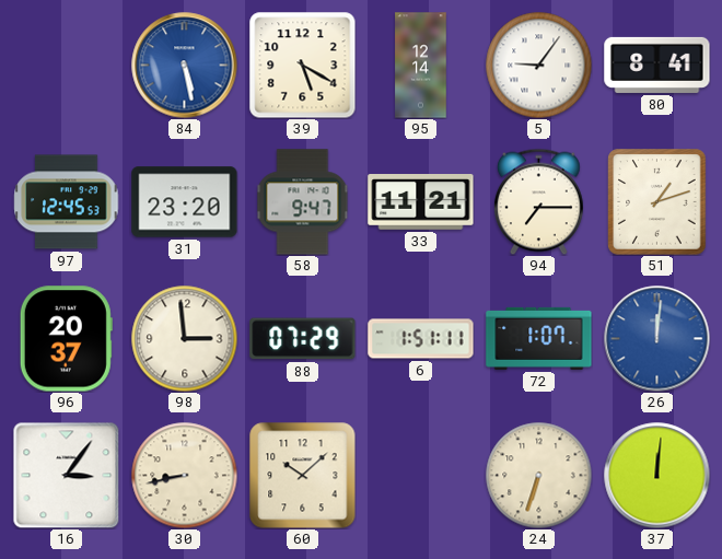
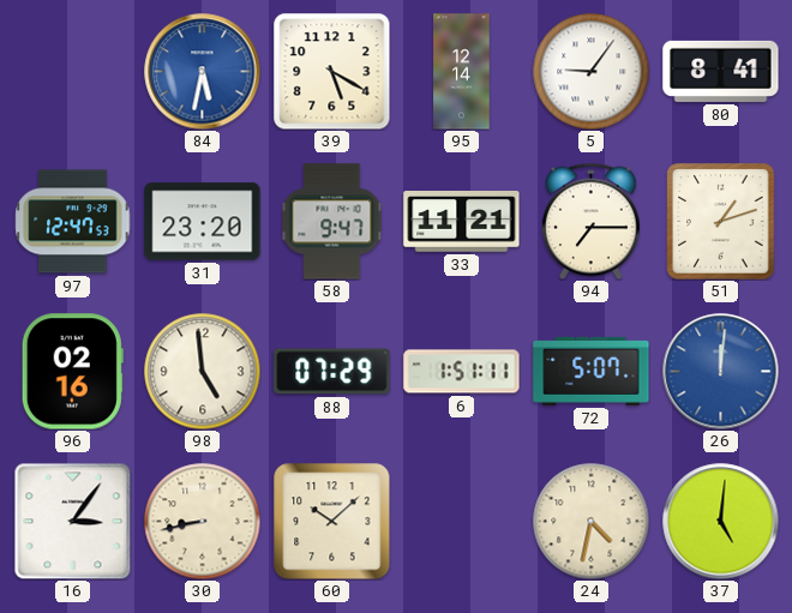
84: 5:28 -> 5:32
97: 12:45 -> 12:47
96: 20:37 -> 02:16
98: 2:59 -> 4:59
72: 1:07 -> 5:07
24: 6:33 -> 4:32
37: 12:01 -> 5:01
